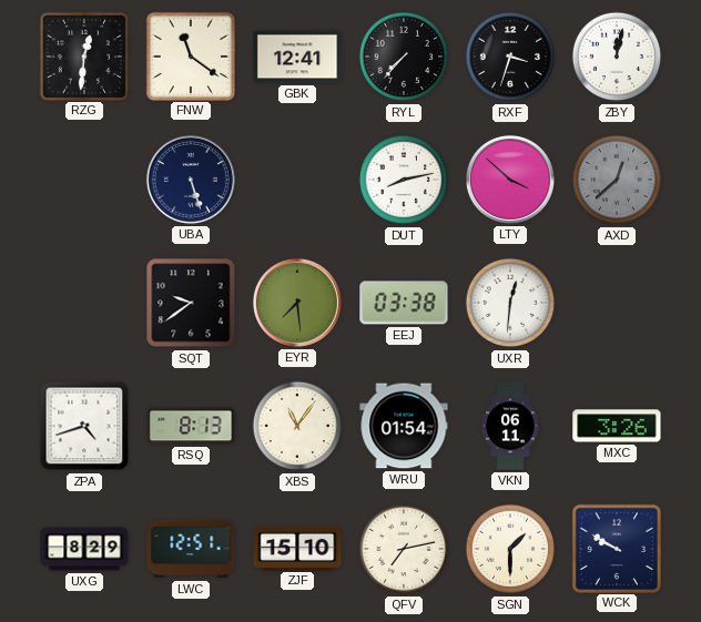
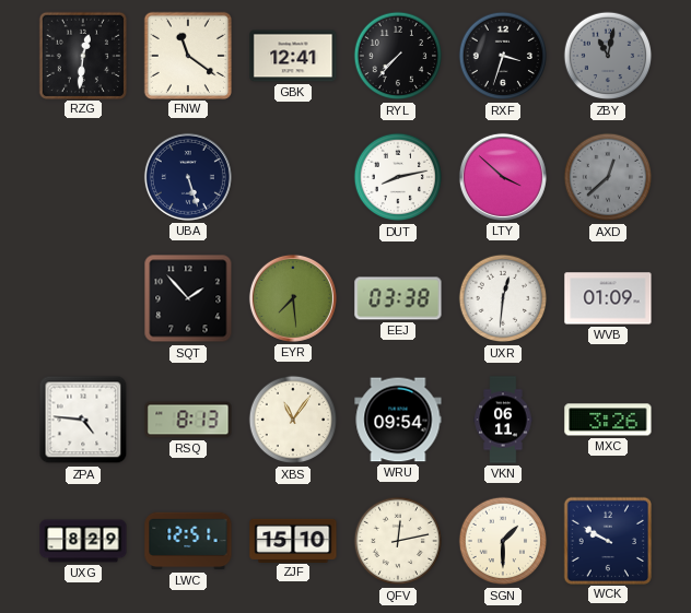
ZBY: 12:02 -> 11:02
ZBY dial: white -> grey
SQT: 9:39 -> 1:53
WVB: none -> 01:09
ZPA: 4:42 -> 4:46
WRU: 01:54 -> 09:54
QFV: 7:13 -> 12:13
